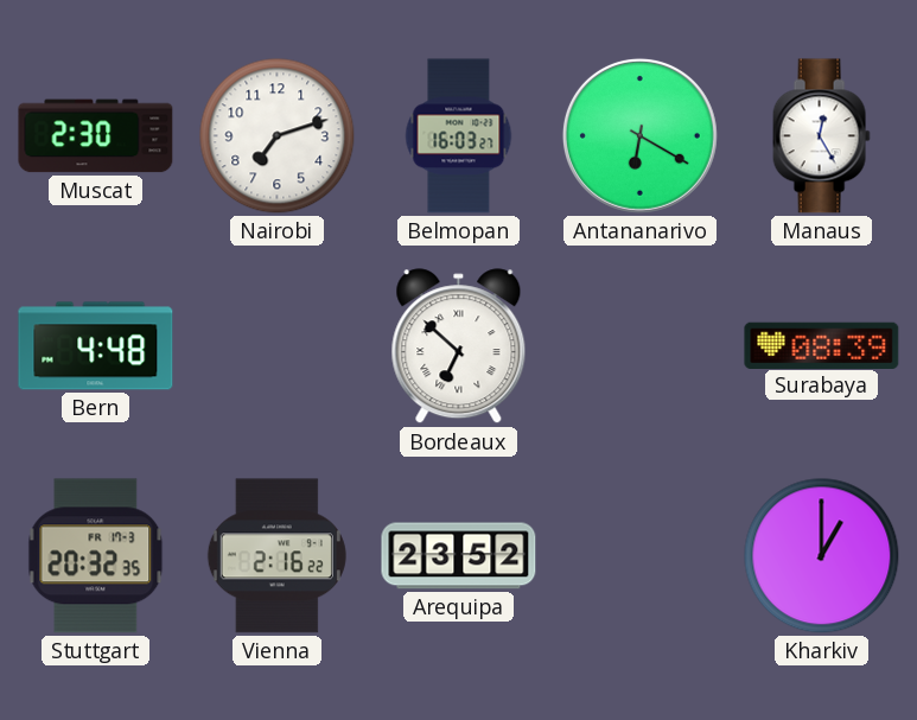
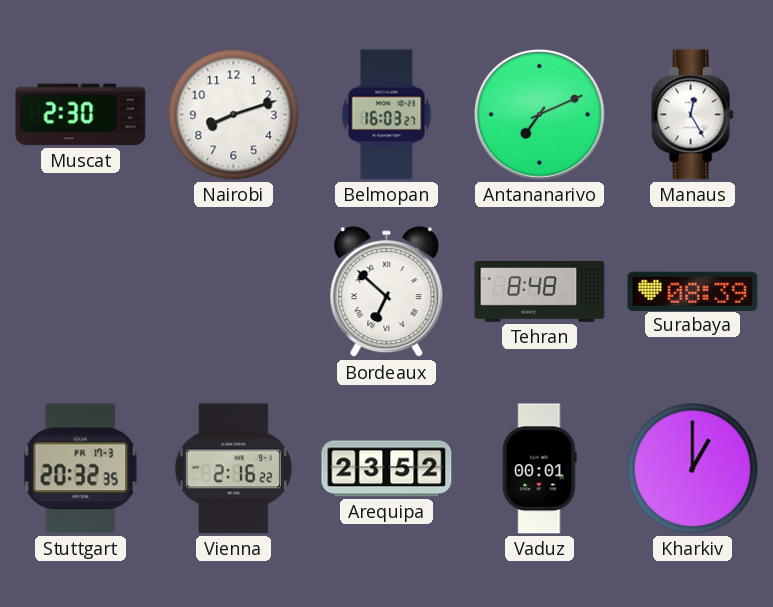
Nairobi: 7:12 -> 8:12
Antananarivo: 6:20 -> 7:11
Bern: 4:48 -> none
Tehran: none -> 8:48
Vaduz: none -> 00:01
